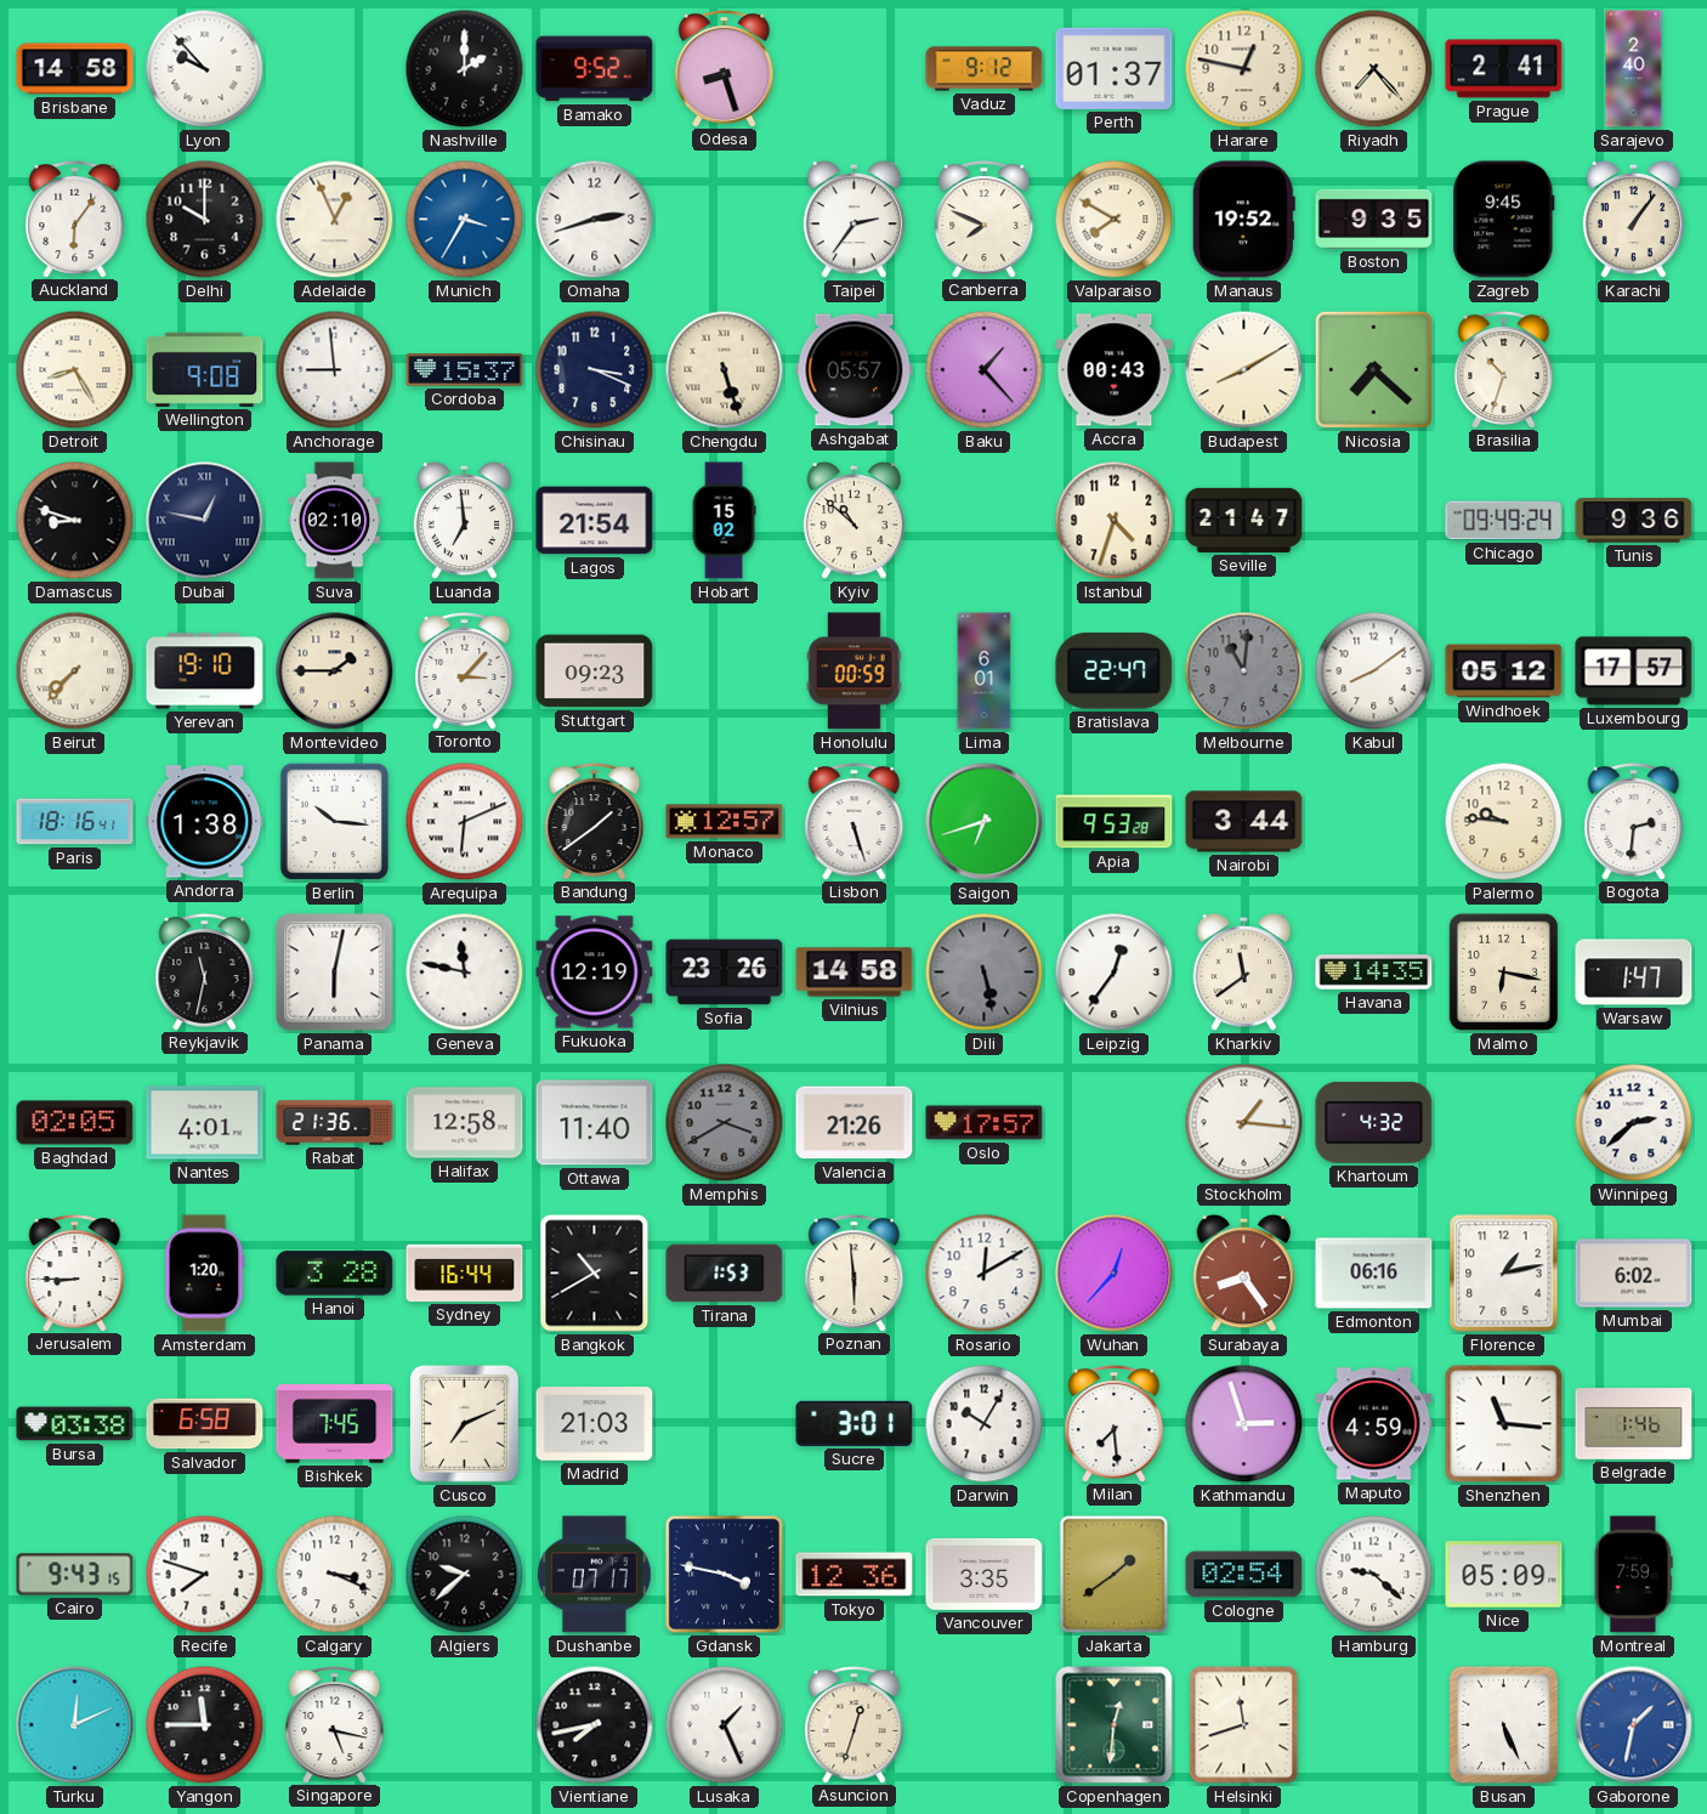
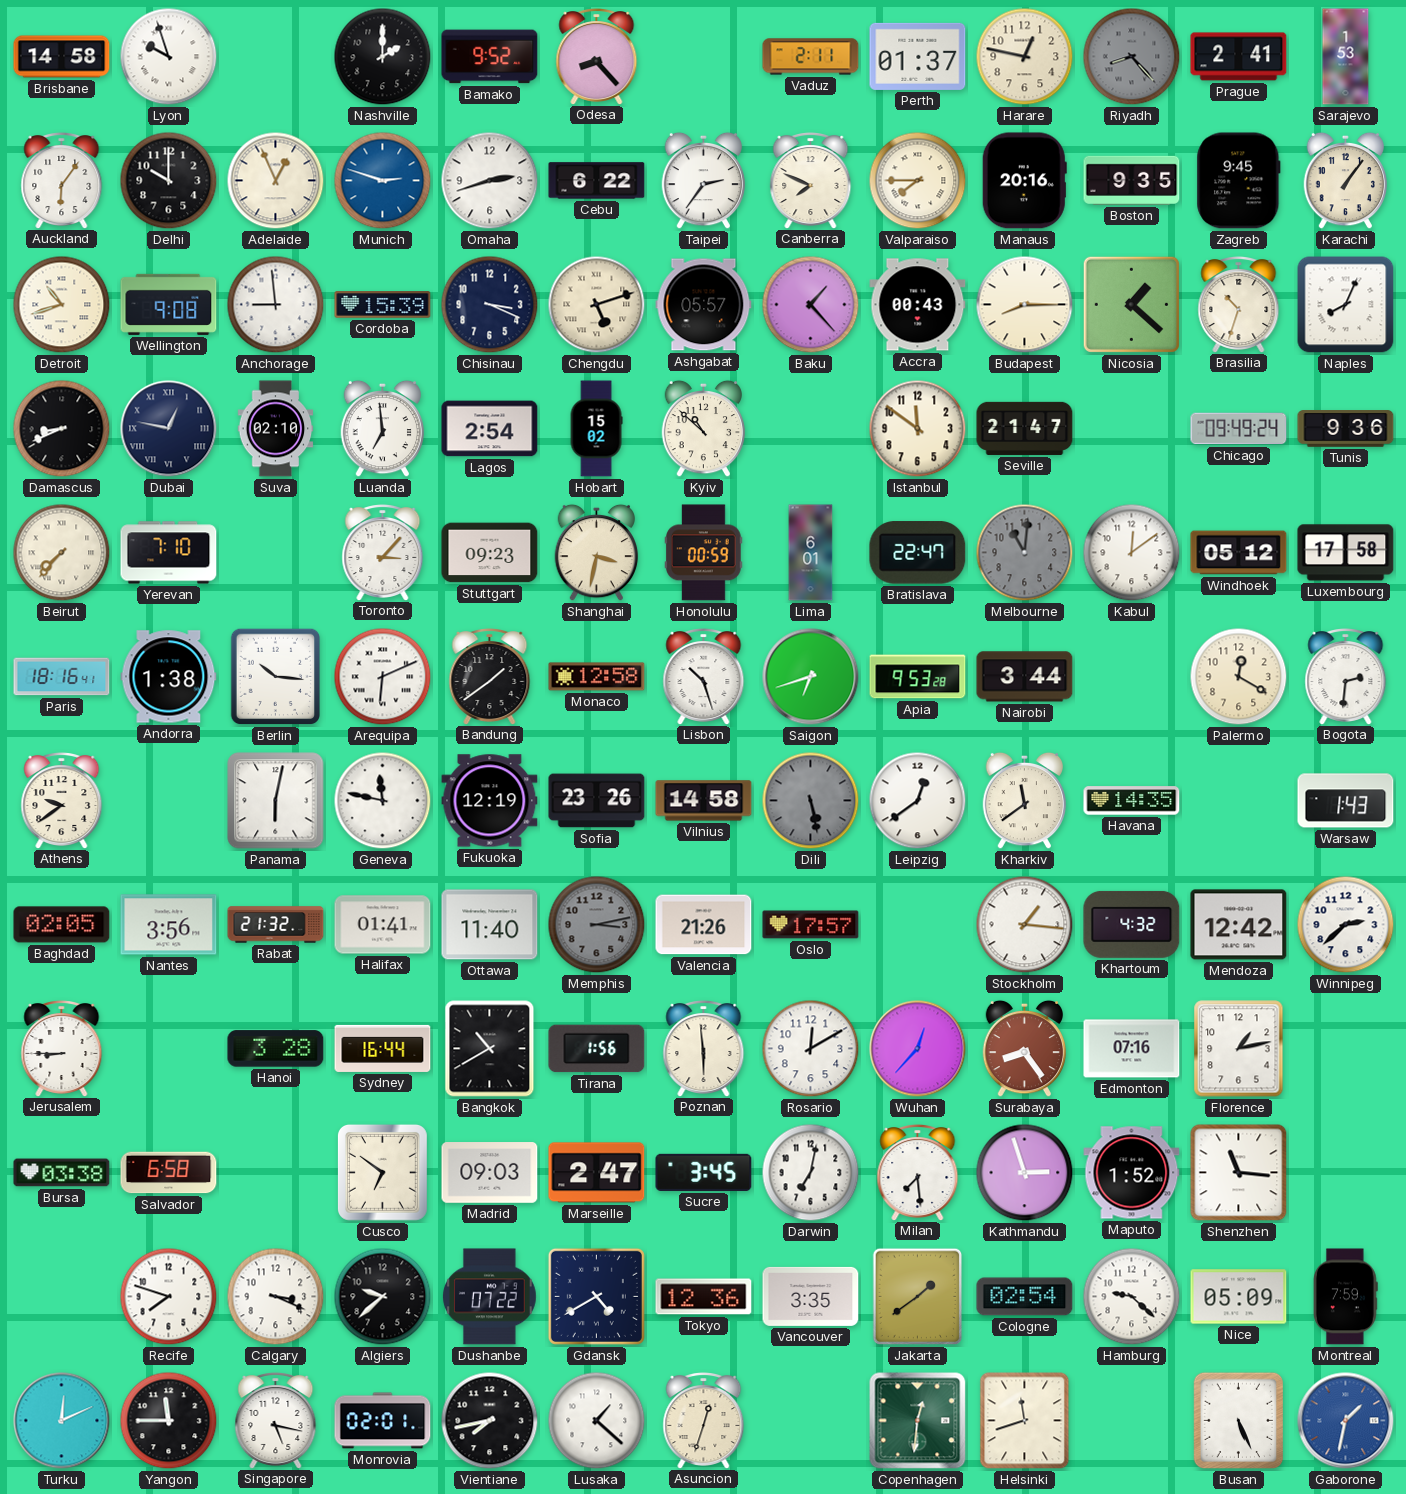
Lyon: 9:53 -> 9:57
Odesa: 8:27 -> 8:23
Vaduz: 9:12 -> 2:11
Riyadh: 7:23 -> 8:23
Riyadh dial: cream -> grey
Sarajevo: 2:40 -> 1:53
Munich: 3:35 -> 2:48
Cebu: none -> 6:22
Valparaiso: 7:50 -> 7:45
Manaus: 19:52 -> 20:16
Detroit: 8:25 -> 10:42
Cordoba: 15:37 -> 15:39
Chengdu: 5:27 -> 5:12
Budapest: 8:10 -> 8:15
Nicosia: 7:22 -> 1:22
Naples: none -> 8:04
Damascus: 8:48 -> 8:41
Lagos: 21:54 -> 2:54
Istanbul: 4:33 -> 11:51
Yerevan: 19:10 -> 7:10
Montevideo: 1:45 -> none
Shanghai: none -> 3:32
Kabul: 8:09 -> 12:09
Luxembourg: 17:57 -> 17:58
Monaco: 12:57 -> 12:58
Lisbon: 5:27 -> 10:27
Palermo: 9:46 -> 12:20
Athens: none -> 9:39
Reykjavik: 11:32 -> none
Leipzig: 12:36 -> 12:39
Malmo: 6:17 -> none
Warsaw: 1:47 -> 1:43
Nantes: 4:01 -> 3:56
Rabat: 21:36 -> 21:32
Halifax: 12:58 -> 01:41
Memphis: 3:40 -> 3:13
Mendoza: none -> 12:42
Amsterdam: 1:20 -> none
Tirana: 1:53 -> 1:56
Edmonton: 06:16 -> 07:16
Mumbai: 6:02 -> none
Bishkek: 7:45 -> none
Cusco: 7:11 -> 6:51
Madrid: 21:03 -> 09:03
Marseille: none -> 2:47
Sucre: 3:01 -> 3:45
Darwin: 10:05 -> 7:02
Maputo: 4:59 -> 1:52
Belgrade: 1:46 -> none
Cairo: 9:43 -> none
Dushanbe: 07:17 -> 07:22
Gdansk: 3:47 -> 4:40
Monrovia: none -> 02:01
Lusaka: 1:26 -> 1:22
